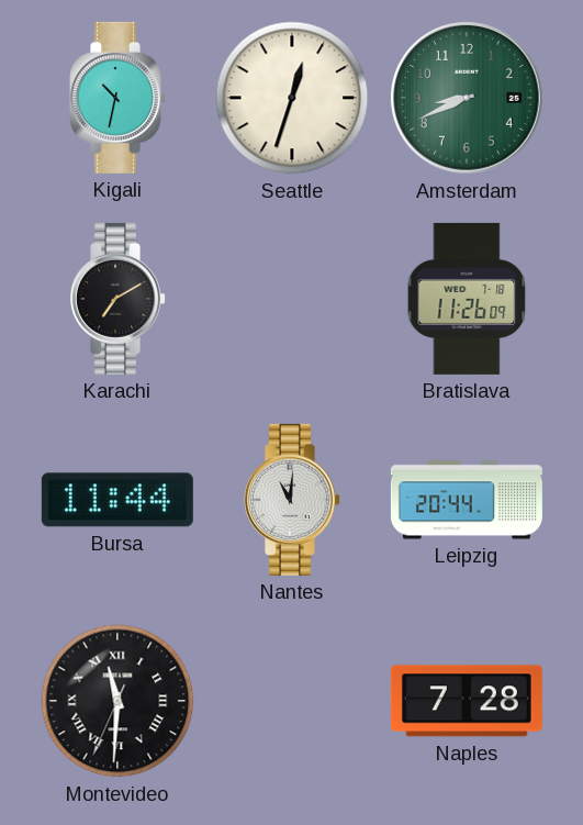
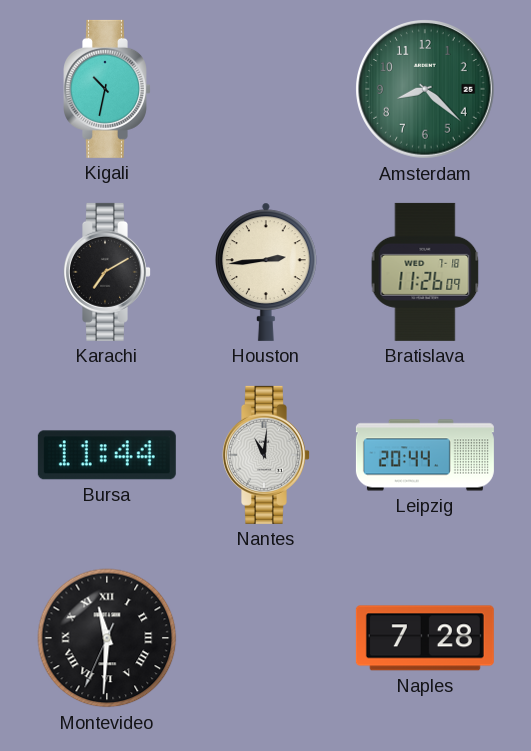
Seattle: 12:33 -> none
Amsterdam: 8:41 -> 8:22
Houston: none -> 2:44
